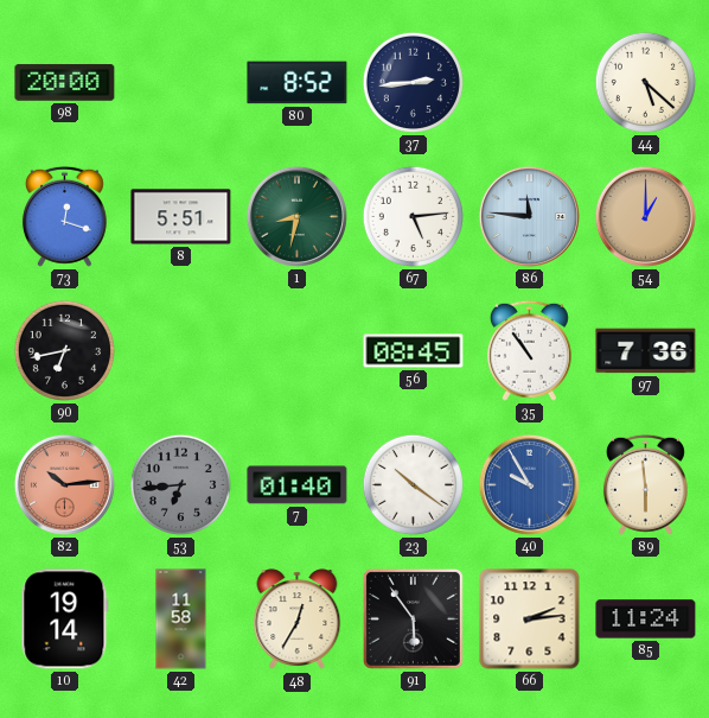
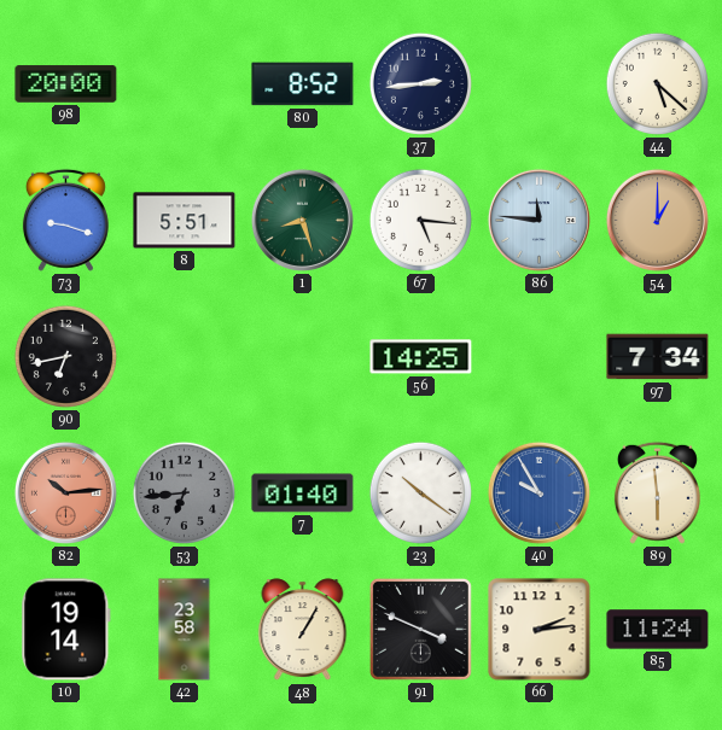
73: 12:18 -> 9:18
1: 8:32 -> 8:27
67: 5:14 -> 5:16
56: 08:45 -> 14:25
35: 10:54 -> none
97: 7:36 -> 7:34
42: 11:58 -> 23:58
48: 12:35 -> 1:05
91: 5:54 -> 3:49
